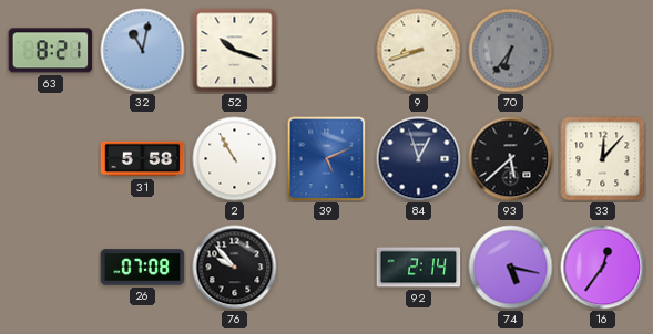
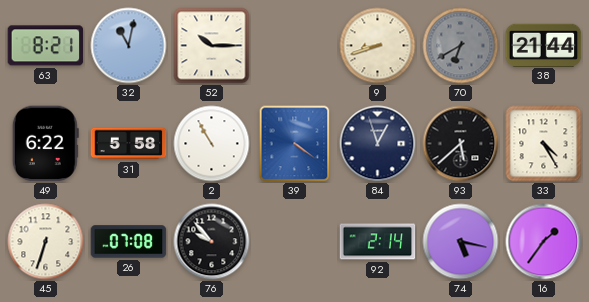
52: 10:18 -> 10:15
70: 6:36 -> 6:40
38: none -> 21:44
49: none -> 6:22
39: 5:11 -> 4:21
33: 12:07 -> 4:25
45: none -> 6:33
16: 12:36 -> 1:36
